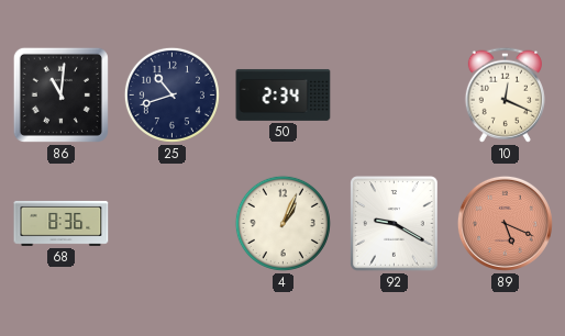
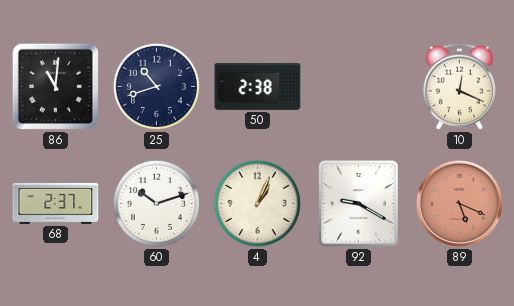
50: 2:34 -> 2:38
68: 8:36 -> 2:37
60: none -> 10:12
